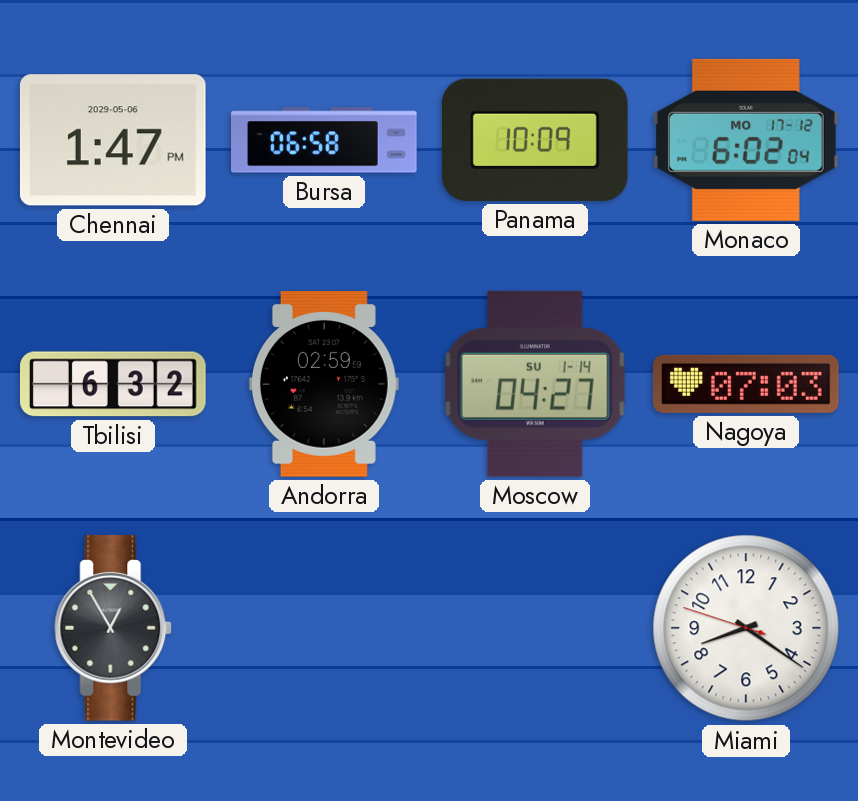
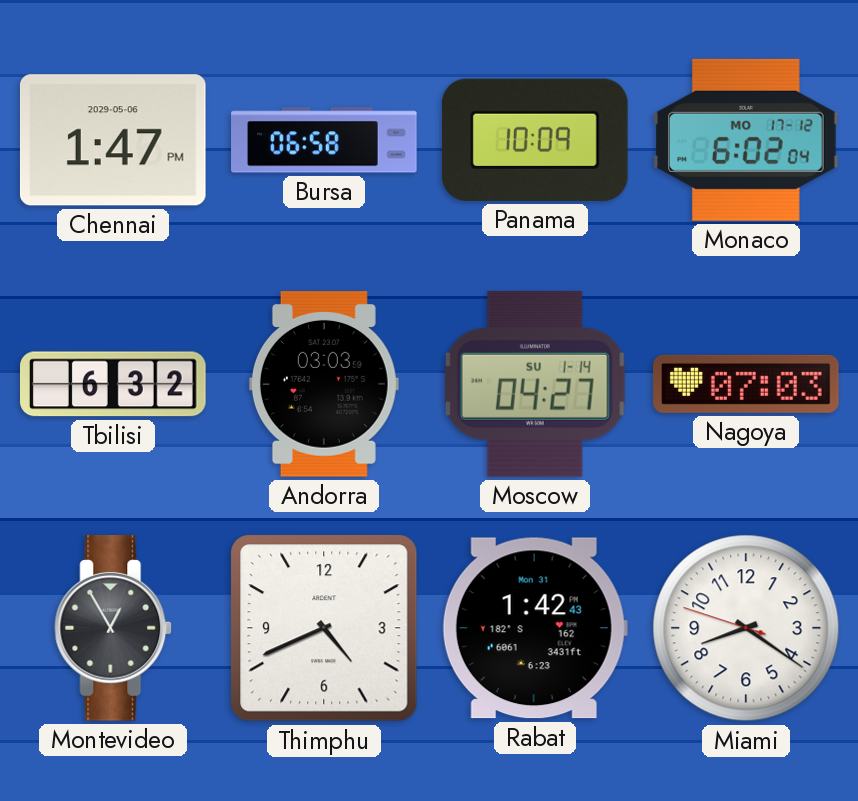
Andorra: 02:59 -> 03:03
Thimphu: none -> 4:41
Rabat: none -> 1:42
